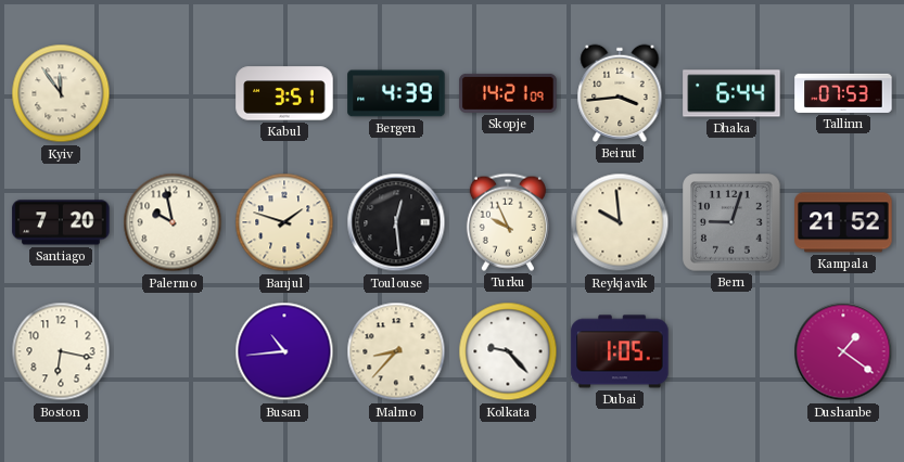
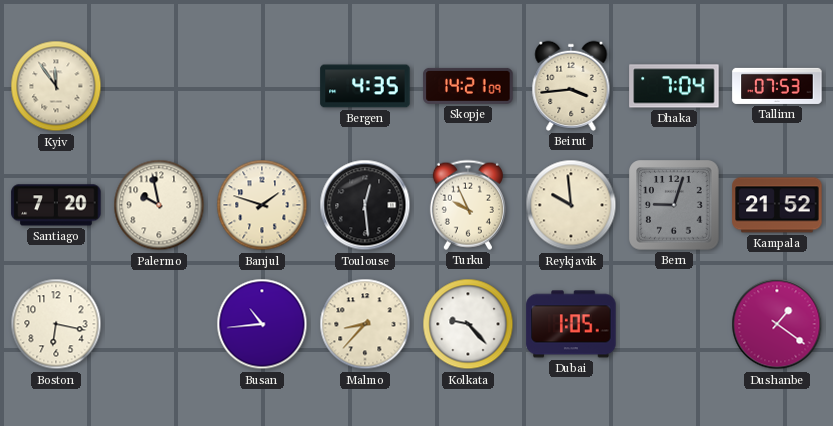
Kabul: 3:51 -> none
Bergen: 4:39 -> 4:35
Dhaka: 6:44 -> 7:04
